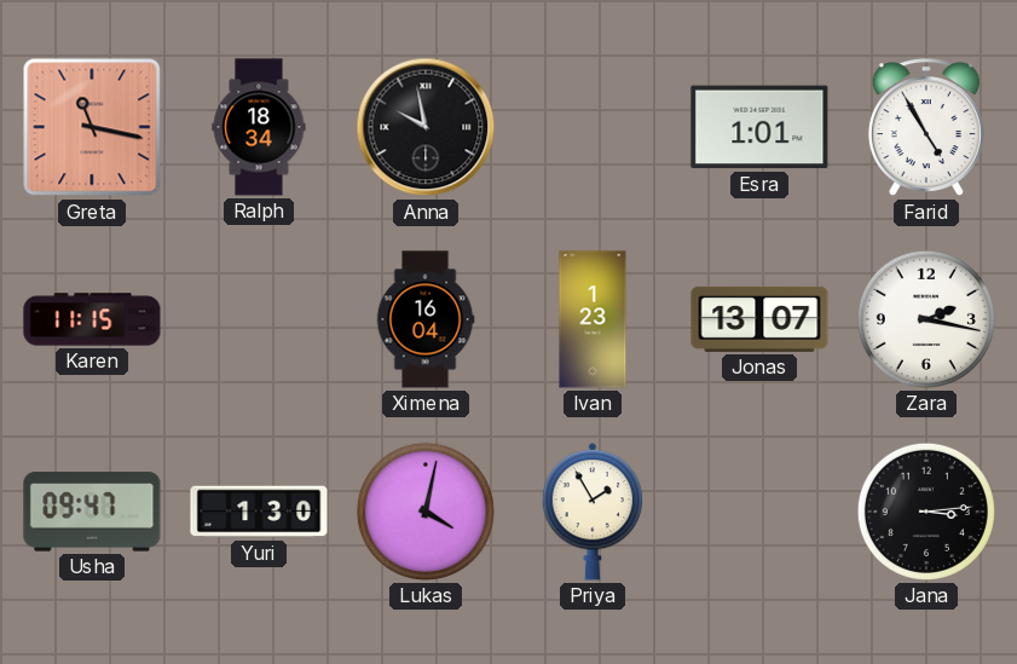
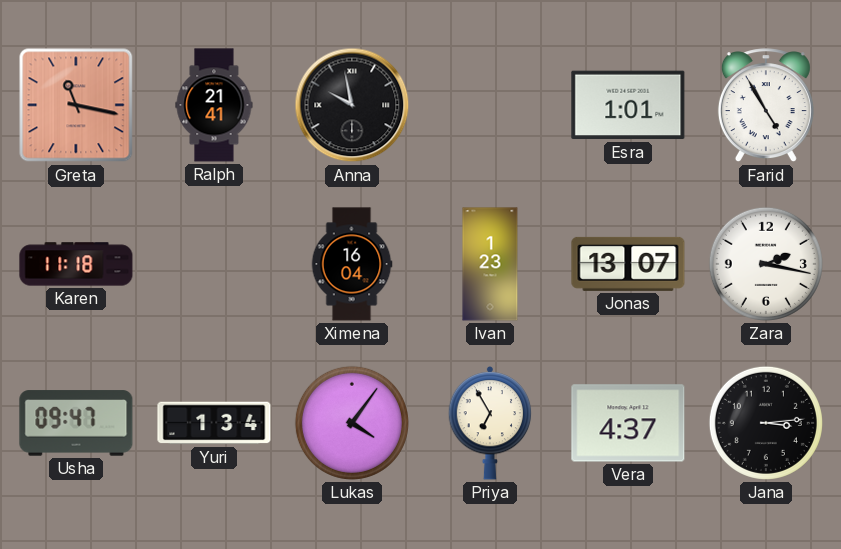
Ralph: 18:34 -> 21:41
Karen: 11:15 -> 11:18
Yuri: 1:30 -> 1:34
Lukas: 4:02 -> 4:06
Priya: 1:55 -> 6:55
Vera: none -> 4:37
